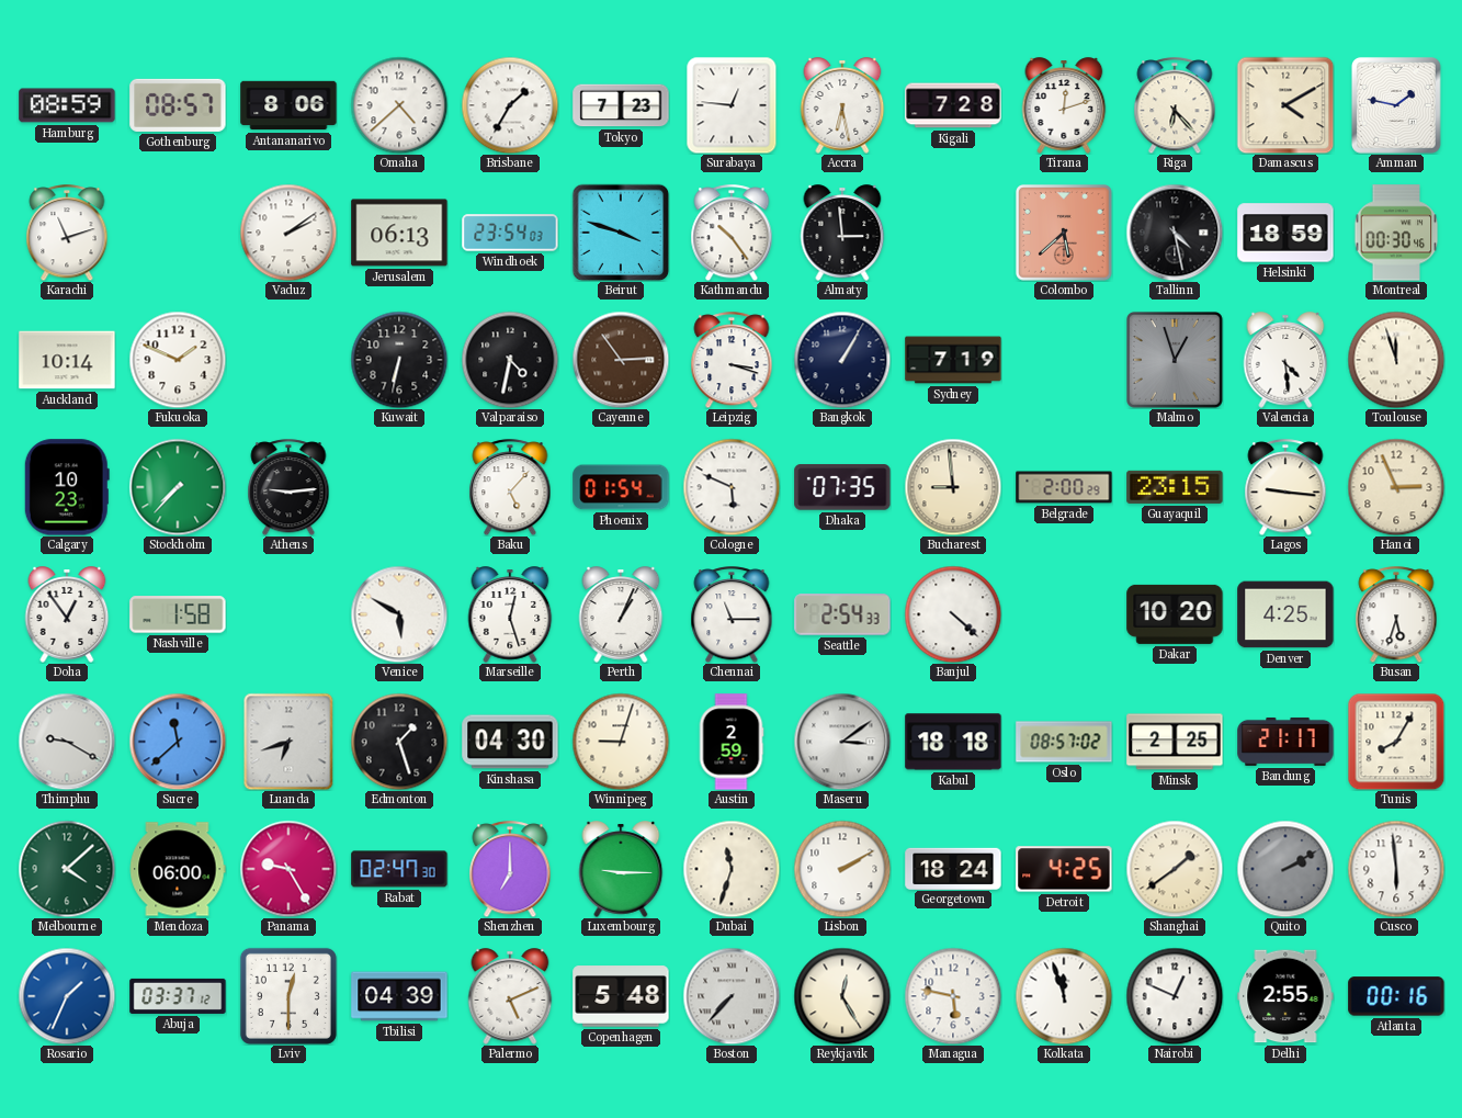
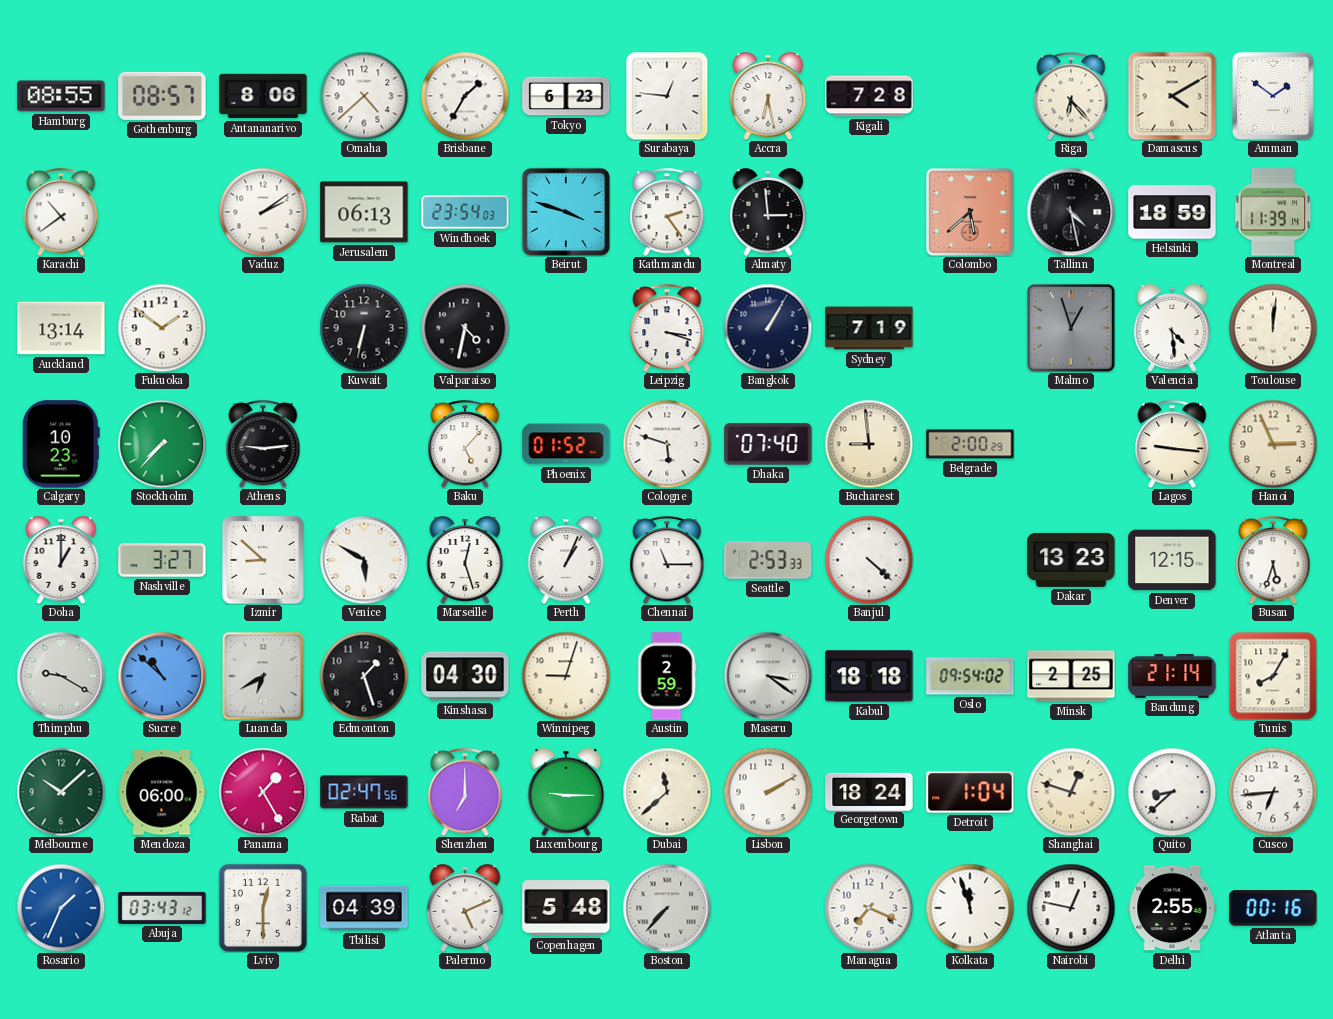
Hamburg: 08:59 -> 08:55
Tokyo: 7:23 -> 6:23
Tirana: 12:12 -> none
Amman: 1:47 -> 1:51
Karachi: 11:12 -> 10:39
Kathmandu: 10:24 -> 2:24
Montreal: 00:30 -> 11:39
Auckland: 10:14 -> 13:14
Fukuoka: 1:49 -> 1:51
Cayenne: 2:54 -> none
Toulouse: 11:57 -> 12:01
Phoenix: 01:54 -> 01:52
Cologne: 5:49 -> 5:48
Dhaka: 07:35 -> 07:40
Guayaquil: 23:15 -> none
Doha: 12:54 -> 1:00
Nashville: 1:58 -> 3:27
Izmir: none -> 8:52
Seattle: 2:54 -> 2:53
Dakar: 10:20 -> 13:23
Denver: 4:25 -> 12:15
Sucre: 11:38 -> 10:52
Luanda: 6:42 -> 6:40
Maseru: 3:09 -> 3:21
Oslo: 08:57 -> 09:54
Bandung: 21:17 -> 21:14
Melbourne: 4:08 -> 10:08
Panama: 9:25 -> 1:25
Rabat: 02:47:30 -> 02:47:56
Dubai: 11:33 -> 11:38
Detroit: 4:25 -> 1:04
Shanghai: 1:39 -> 12:48
Quito: 2:10 -> 8:38
Quito dial: grey -> white
Cusco: 5:59 -> 6:44
Abuja: 03:37 -> 03:43
Reykjavik: 12:25 -> none
Managua: 5:47 -> 7:19
Nairobi: 12:49 -> 12:47
